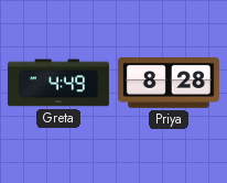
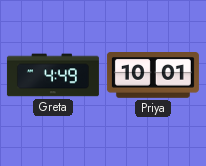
Priya: 8:28 -> 10:01
